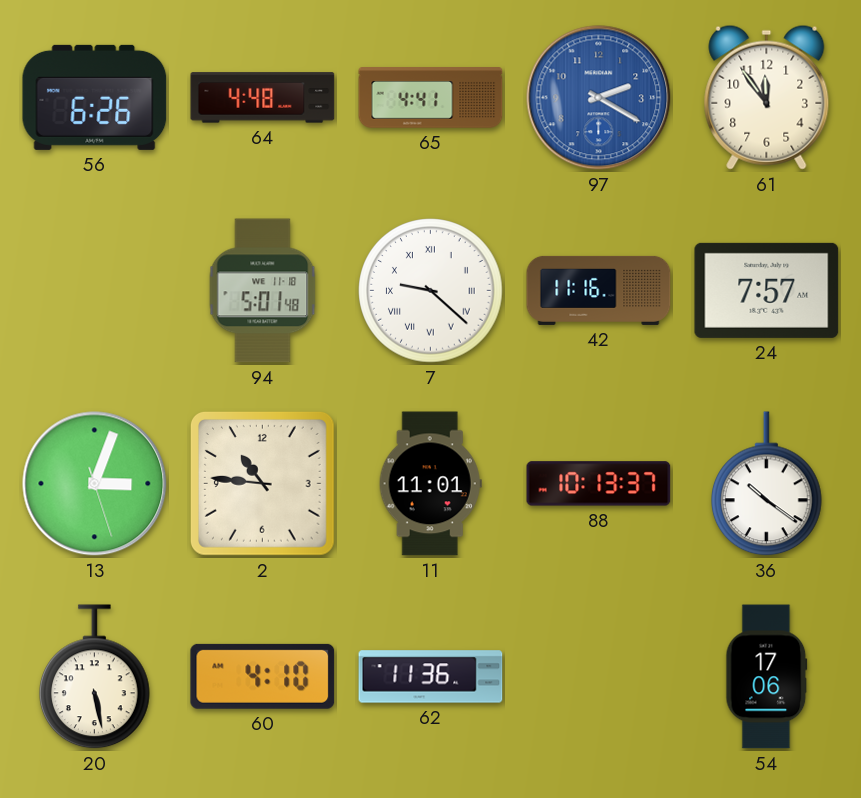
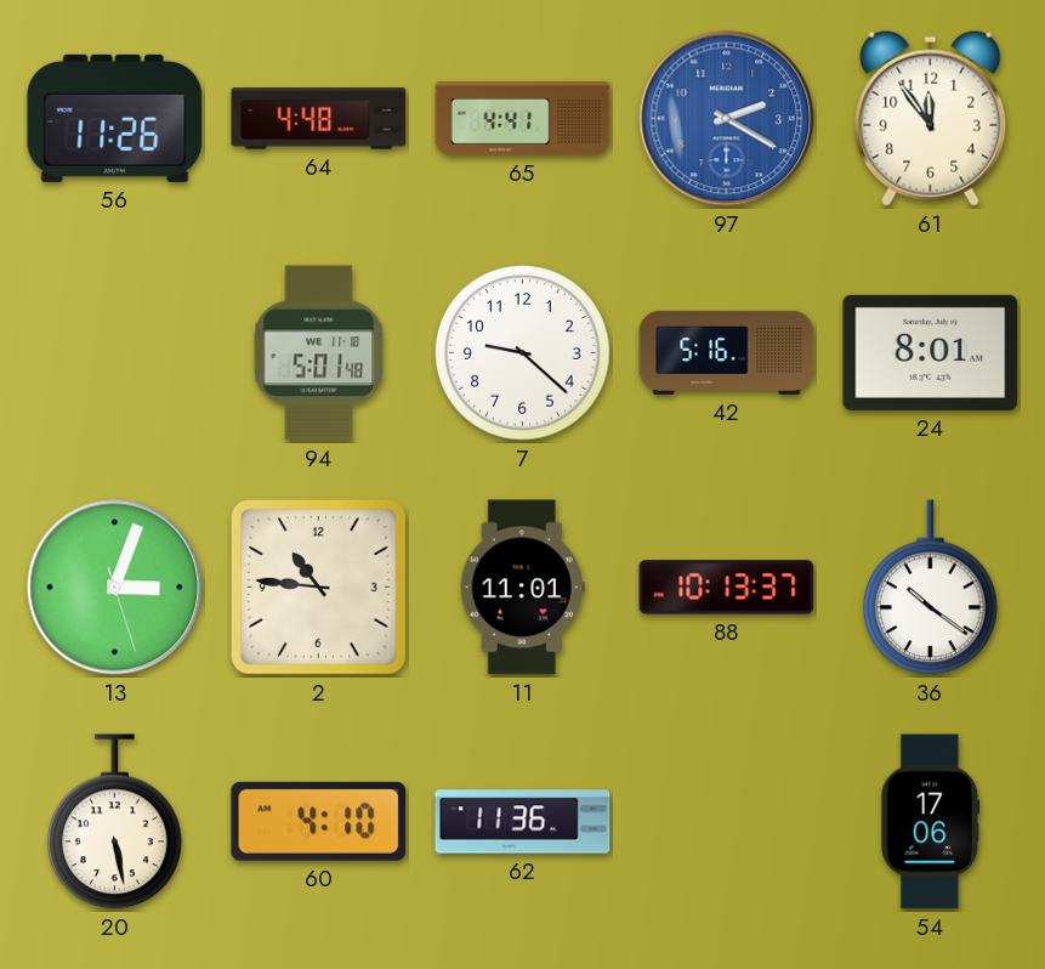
56: 6:26 -> 11:26
7 numerals: Roman -> Arabic
42: 11:16 -> 5:16
24: 7:57 -> 8:01
